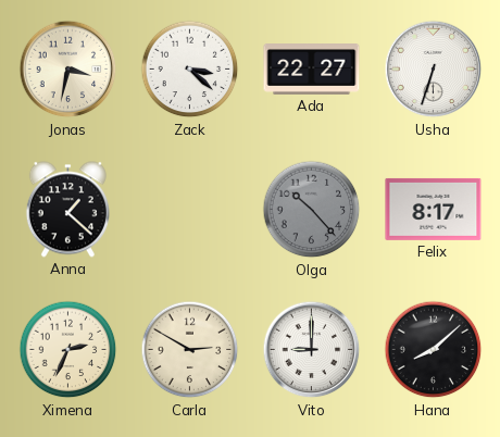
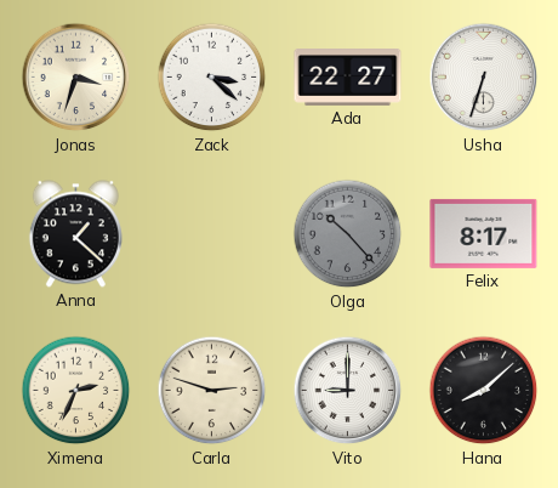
Jonas: 3:32 -> 3:33
Carla: 2:50 -> 2:48
